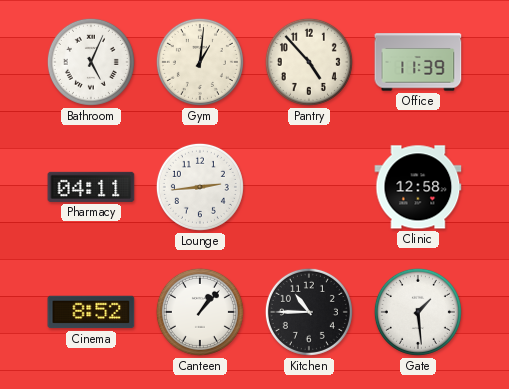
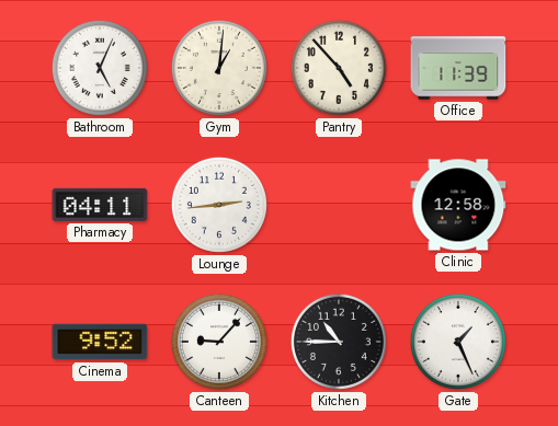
Cinema: 8:52 -> 9:52
Canteen: 1:07 -> 9:07
Gate: 1:29 -> 1:26
